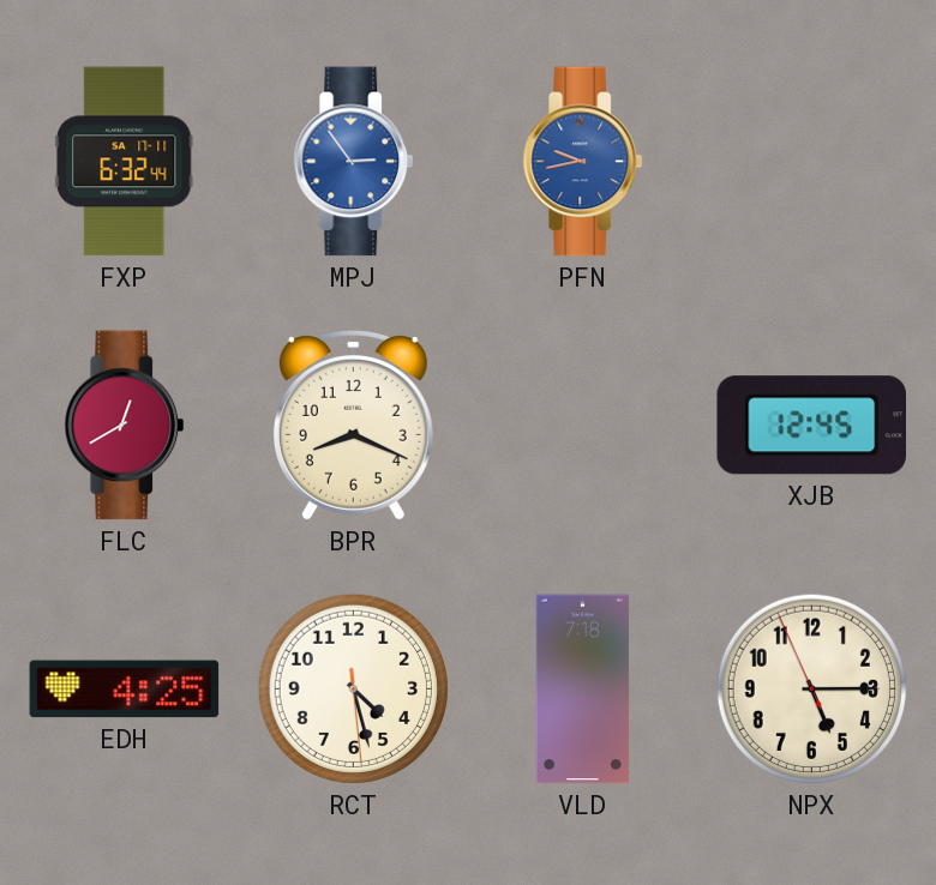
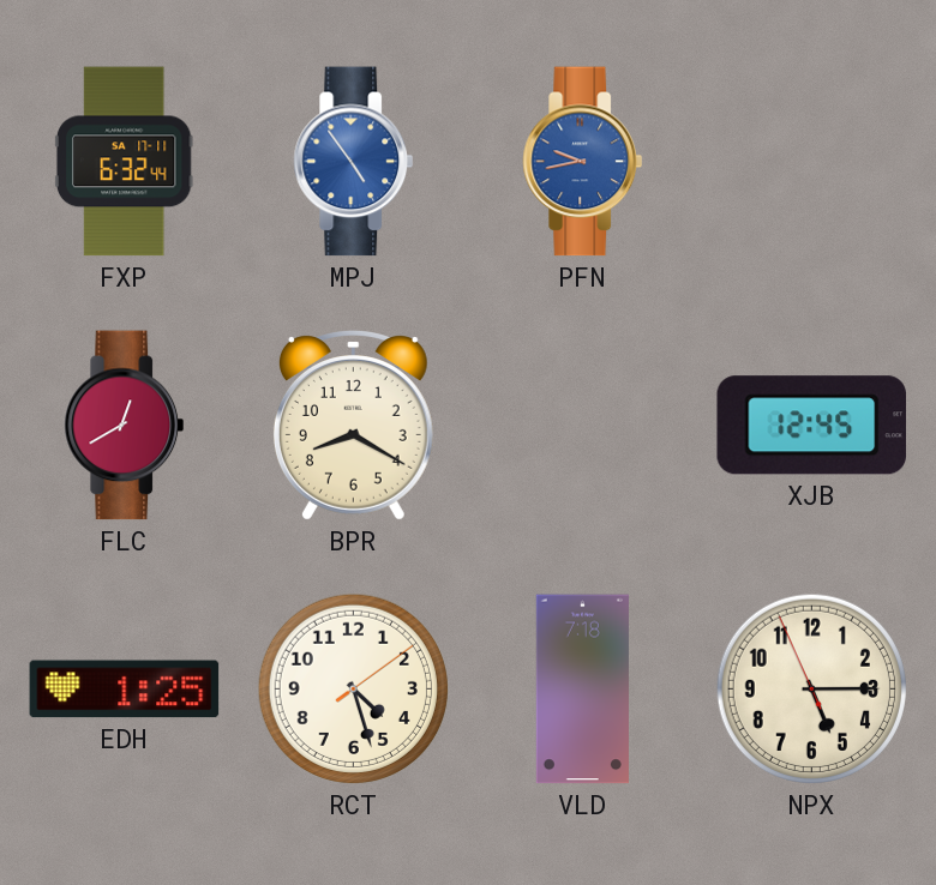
MPJ: 2:54 -> 4:54
BPR: 8:19 -> 8:20
EDH: 4:25 -> 1:25
RCT: 4:27:29 -> 4:27:09
